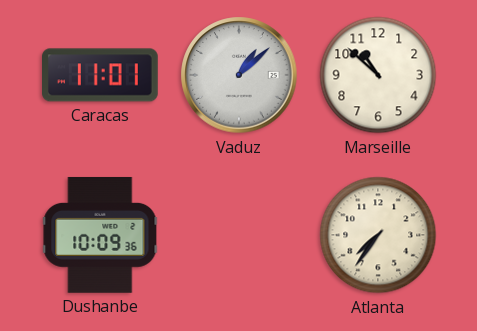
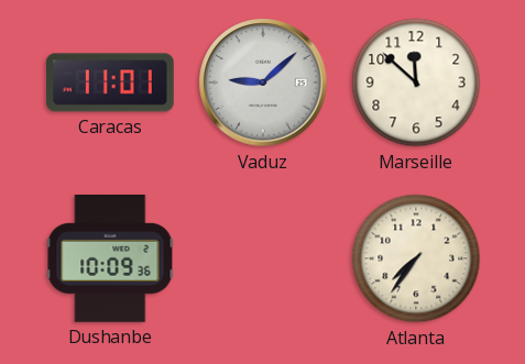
Vaduz: 1:08 -> 9:08
Marseille: 10:52 -> 11:52
